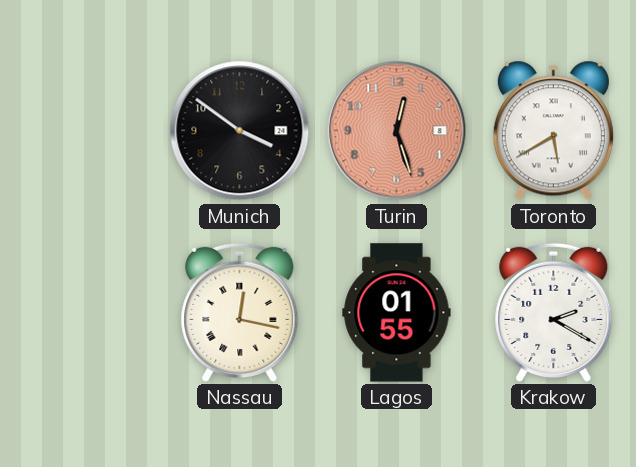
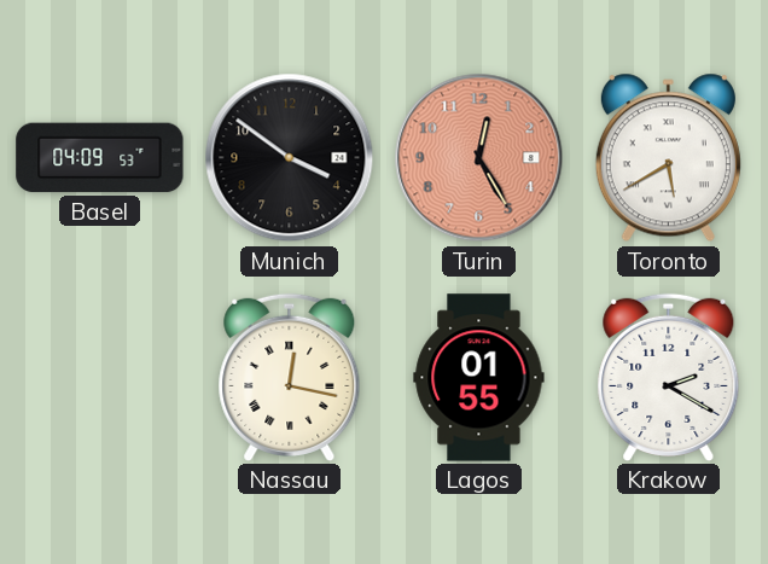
Basel: none -> 04:09
Turin: 12:27 -> 12:25
